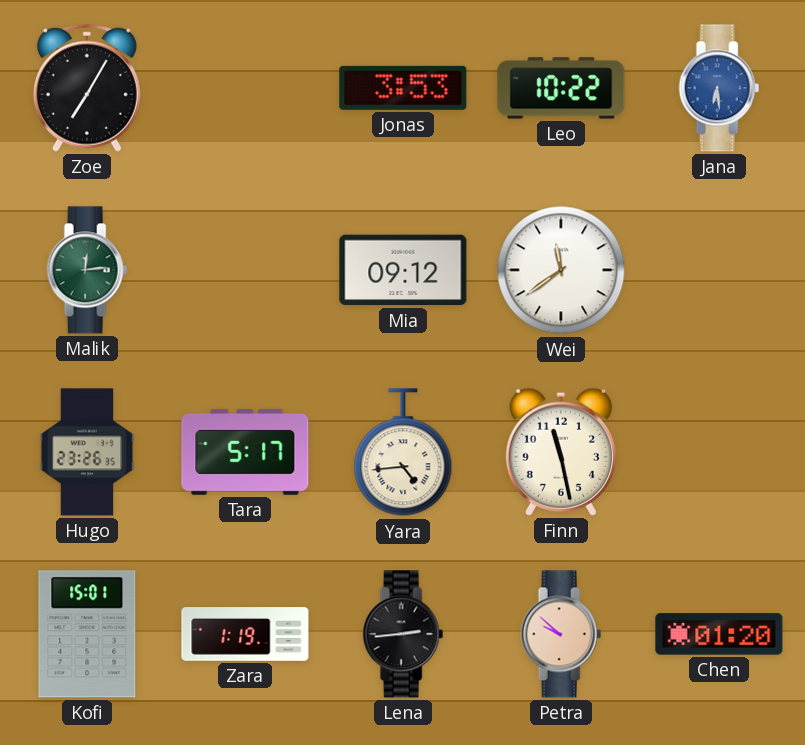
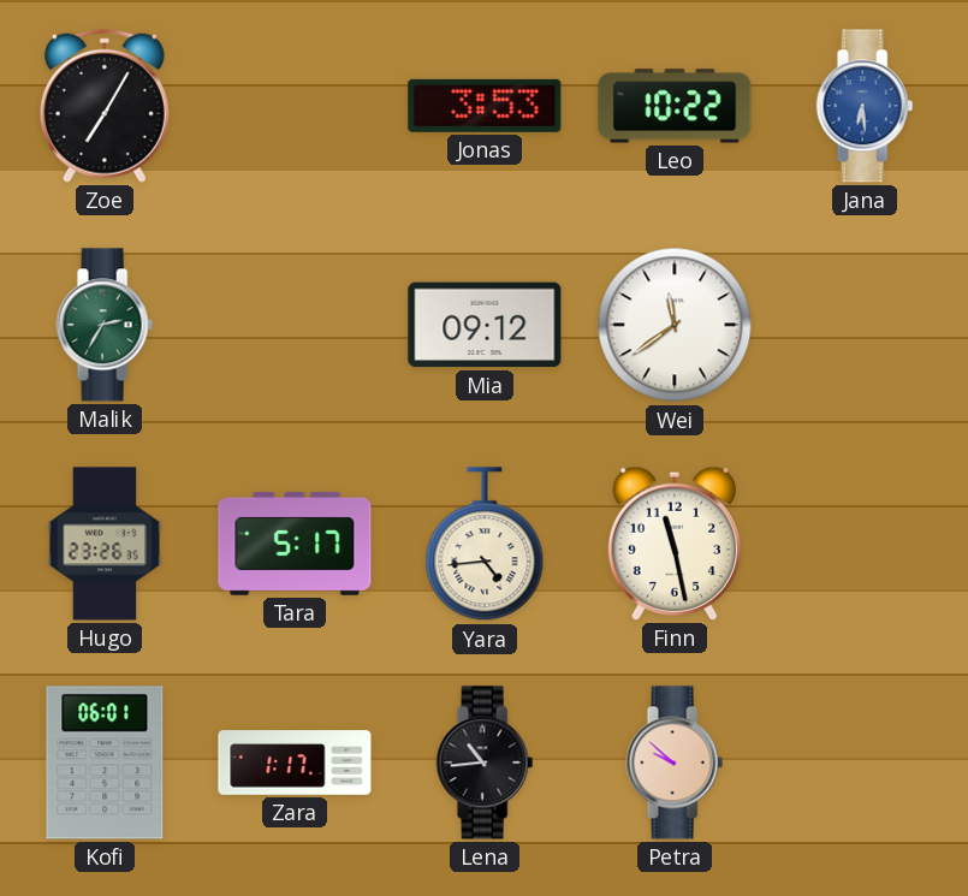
Malik: 12:14 -> 2:35
Kofi: 15:01 -> 06:01
Zara: 1:19 -> 1:17
Lena: 2:44 -> 10:44
Chen: 01:20 -> none
